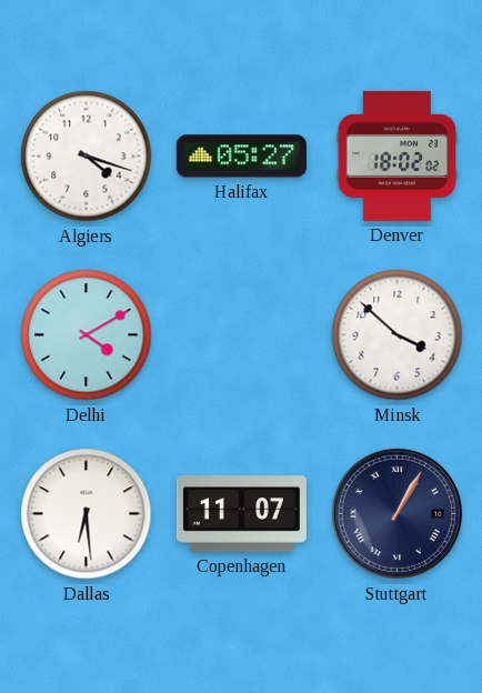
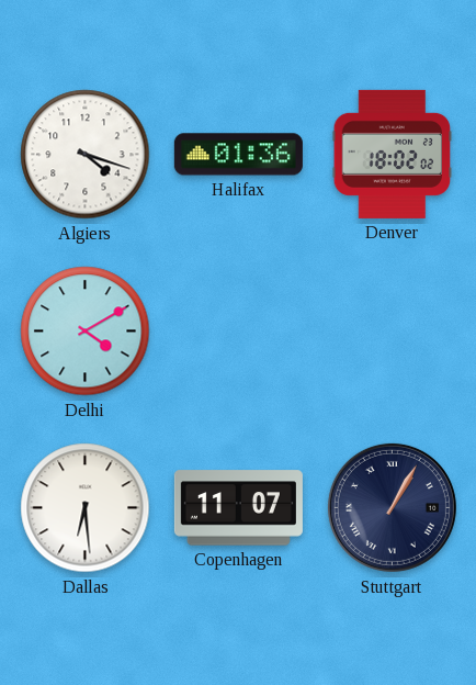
Halifax: 05:27 -> 01:36
Minsk: 3:52 -> none
